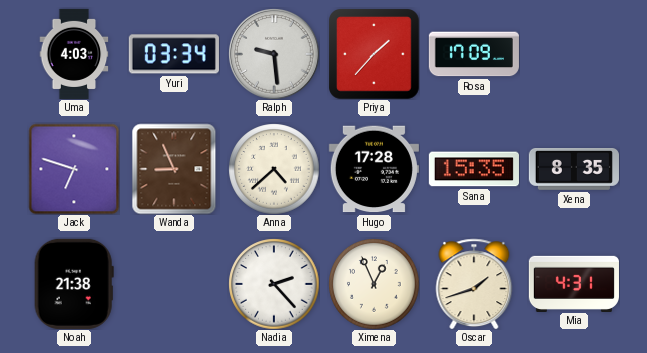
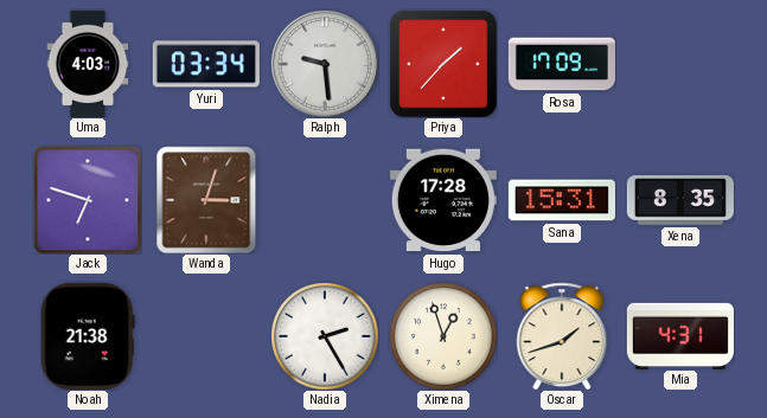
Wanda: 8:56 -> 3:03
Anna: 4:38 -> none
Sana: 15:35 -> 15:31
Nadia: 2:23 -> 2:25
Ximena: 12:56 -> 12:57
